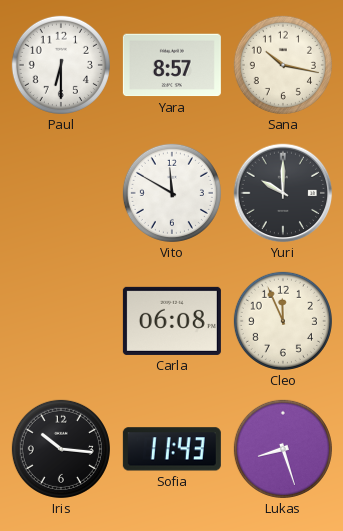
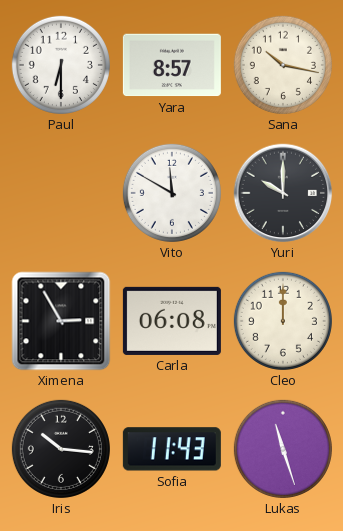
Ximena: none -> 2:55
Cleo: 11:56 -> 12:00
Lukas: 8:27 -> 11:27
